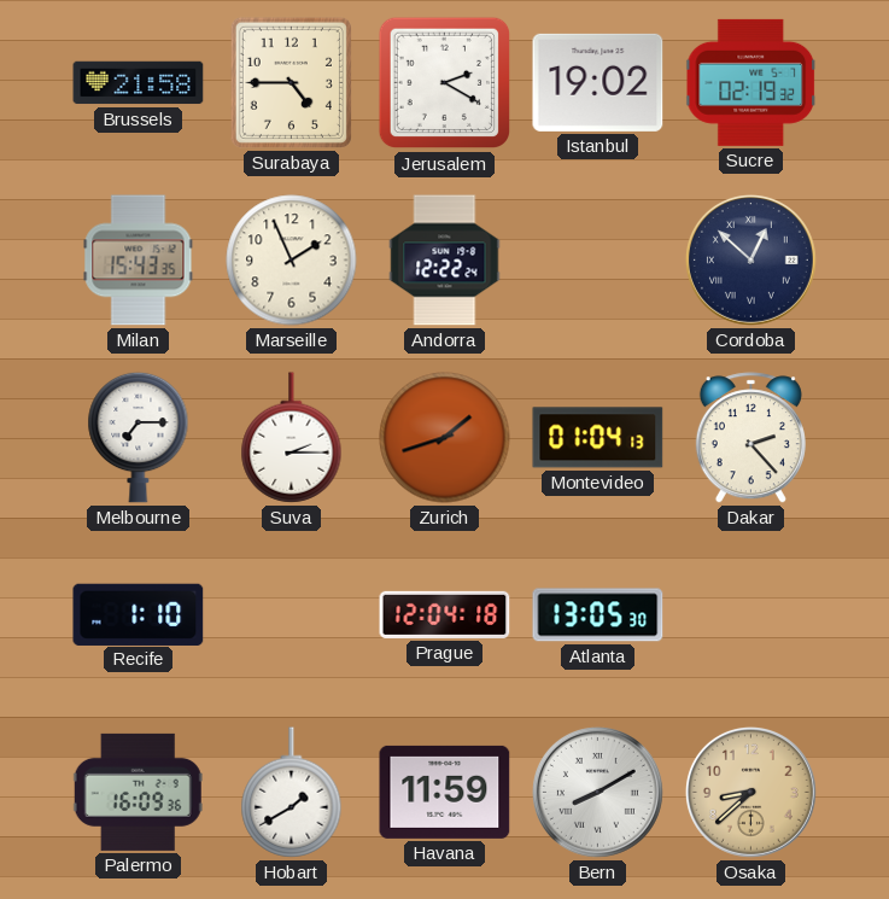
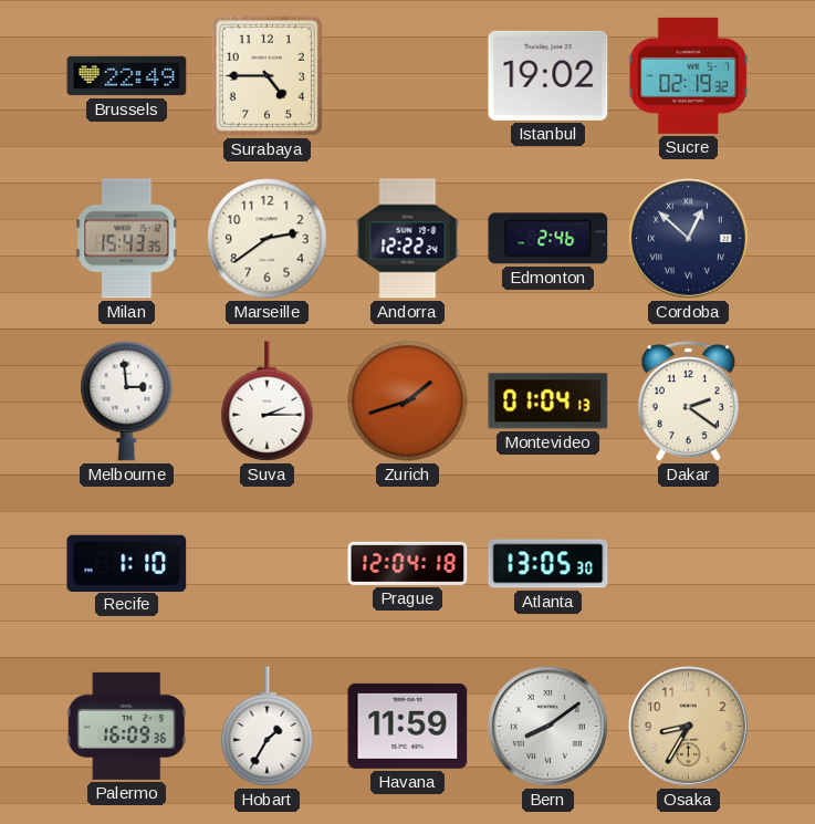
Brussels: 21:58 -> 22:49
Jerusalem: 2:20 -> none
Marseille: 1:56 -> 2:39
Edmonton: none -> 2:46
Melbourne: 7:15 -> 2:59
Dakar: 2:23 -> 2:21
Hobart: 1:40 -> 1:35
Bern: 8:10 -> 8:09
Osaka: 8:38 -> 8:35
